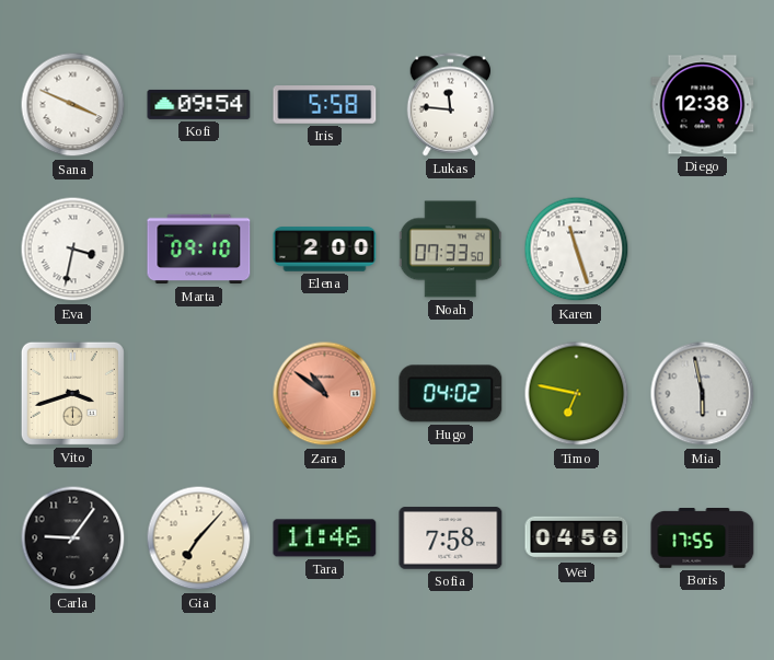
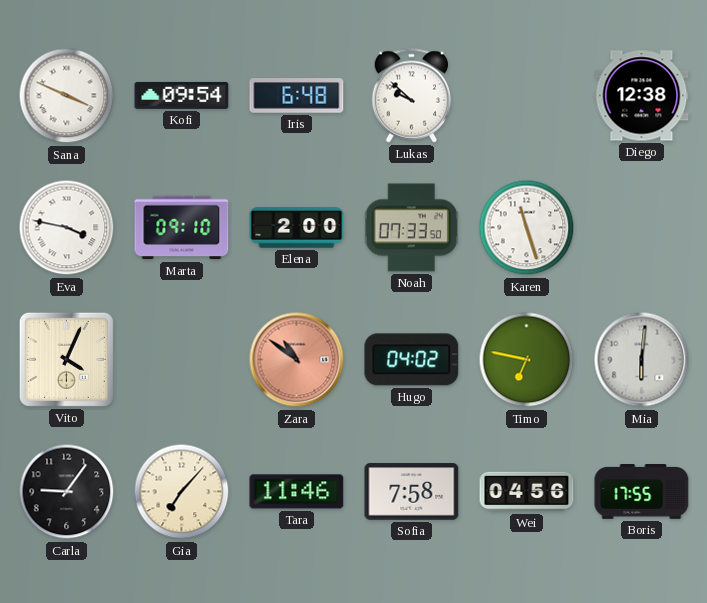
Iris: 5:58 -> 6:48
Lukas: 11:46 -> 9:52
Eva: 3:32 -> 3:47
Vito: 3:42 -> 4:04
Mia: 5:58 -> 6:01
